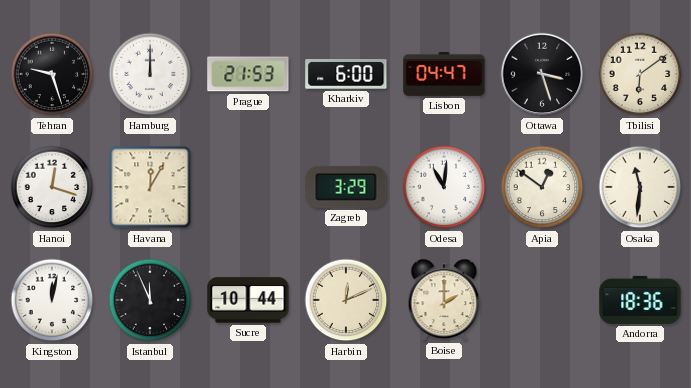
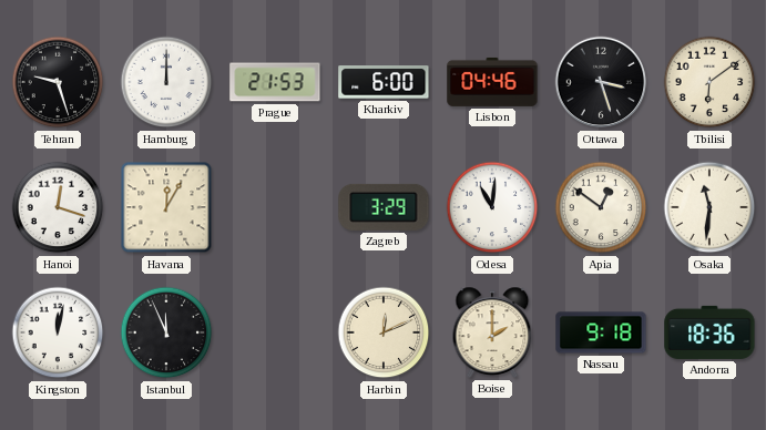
Lisbon: 04:47 -> 04:46
Sucre: 10:44 -> none
Nassau: none -> 9:18
